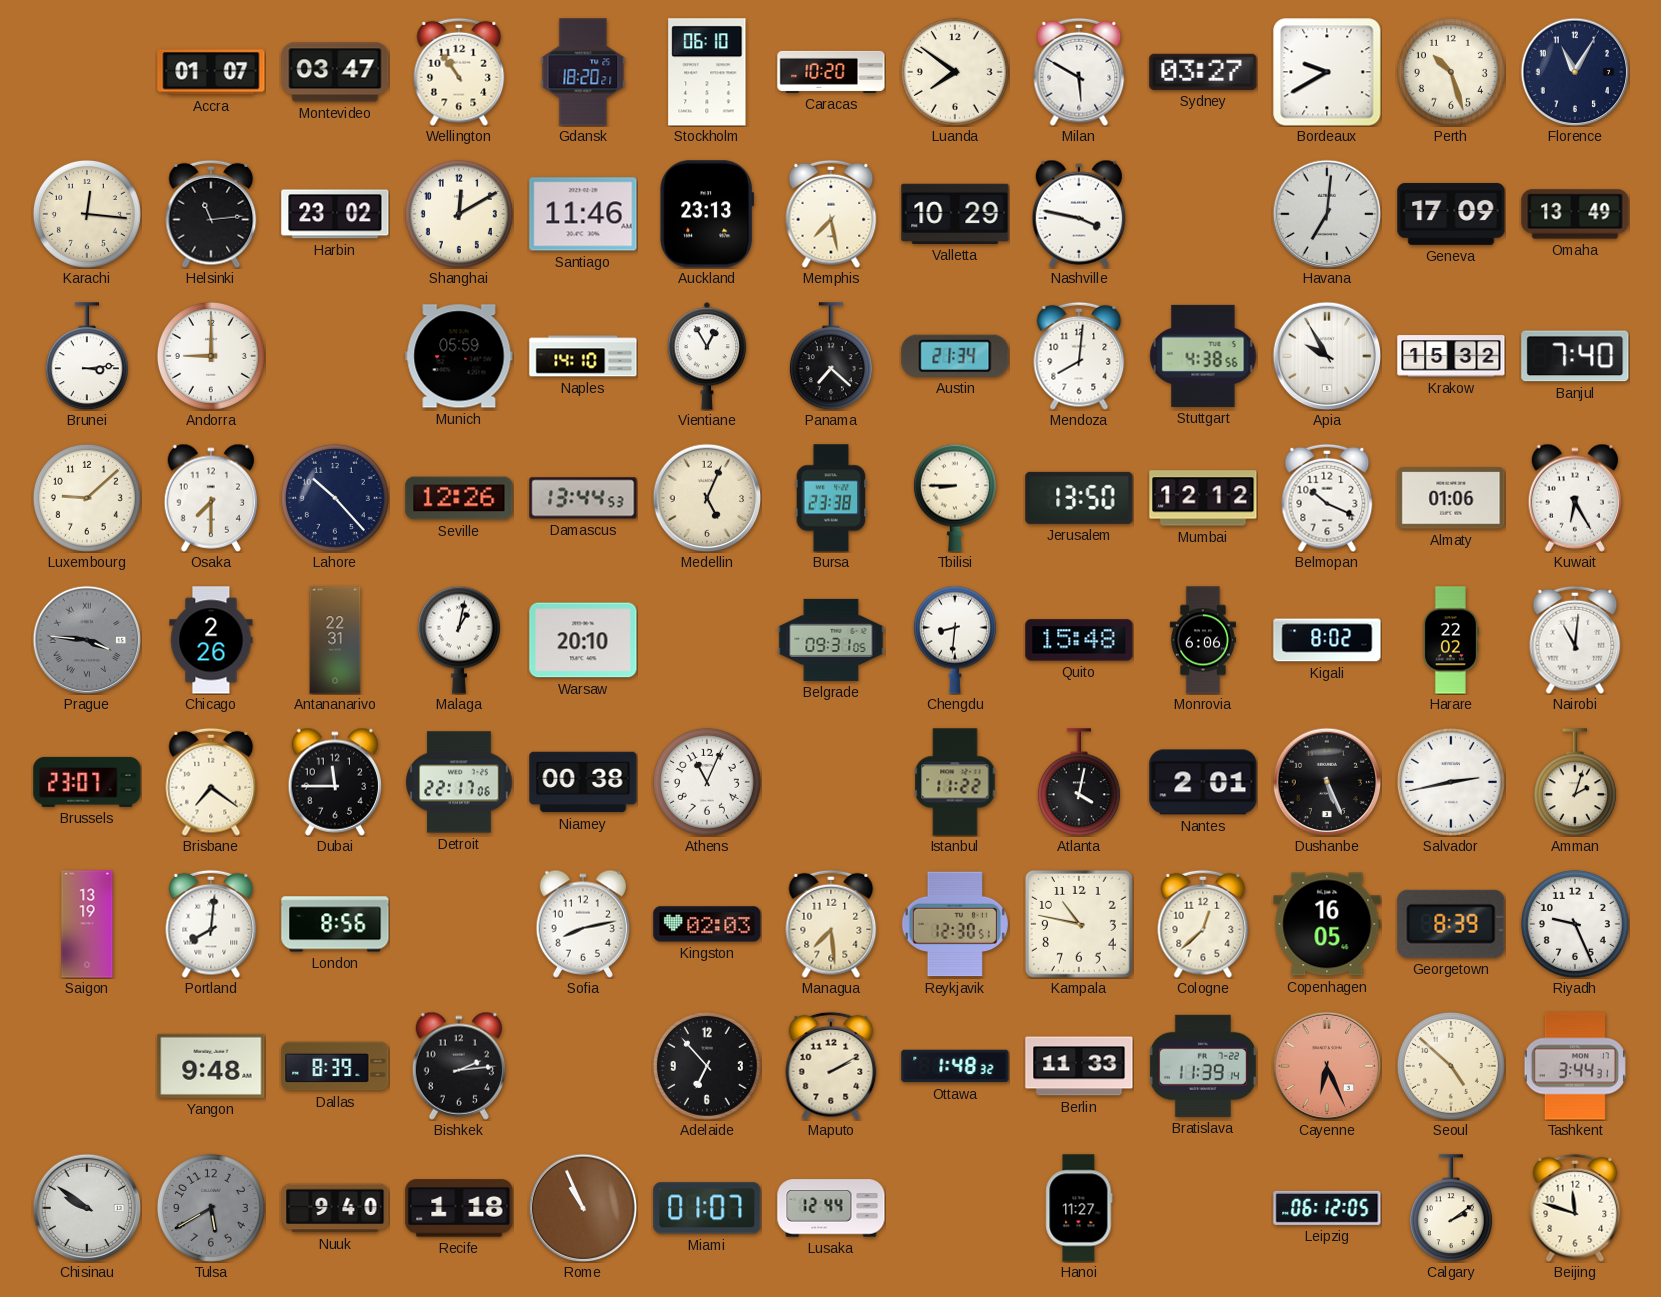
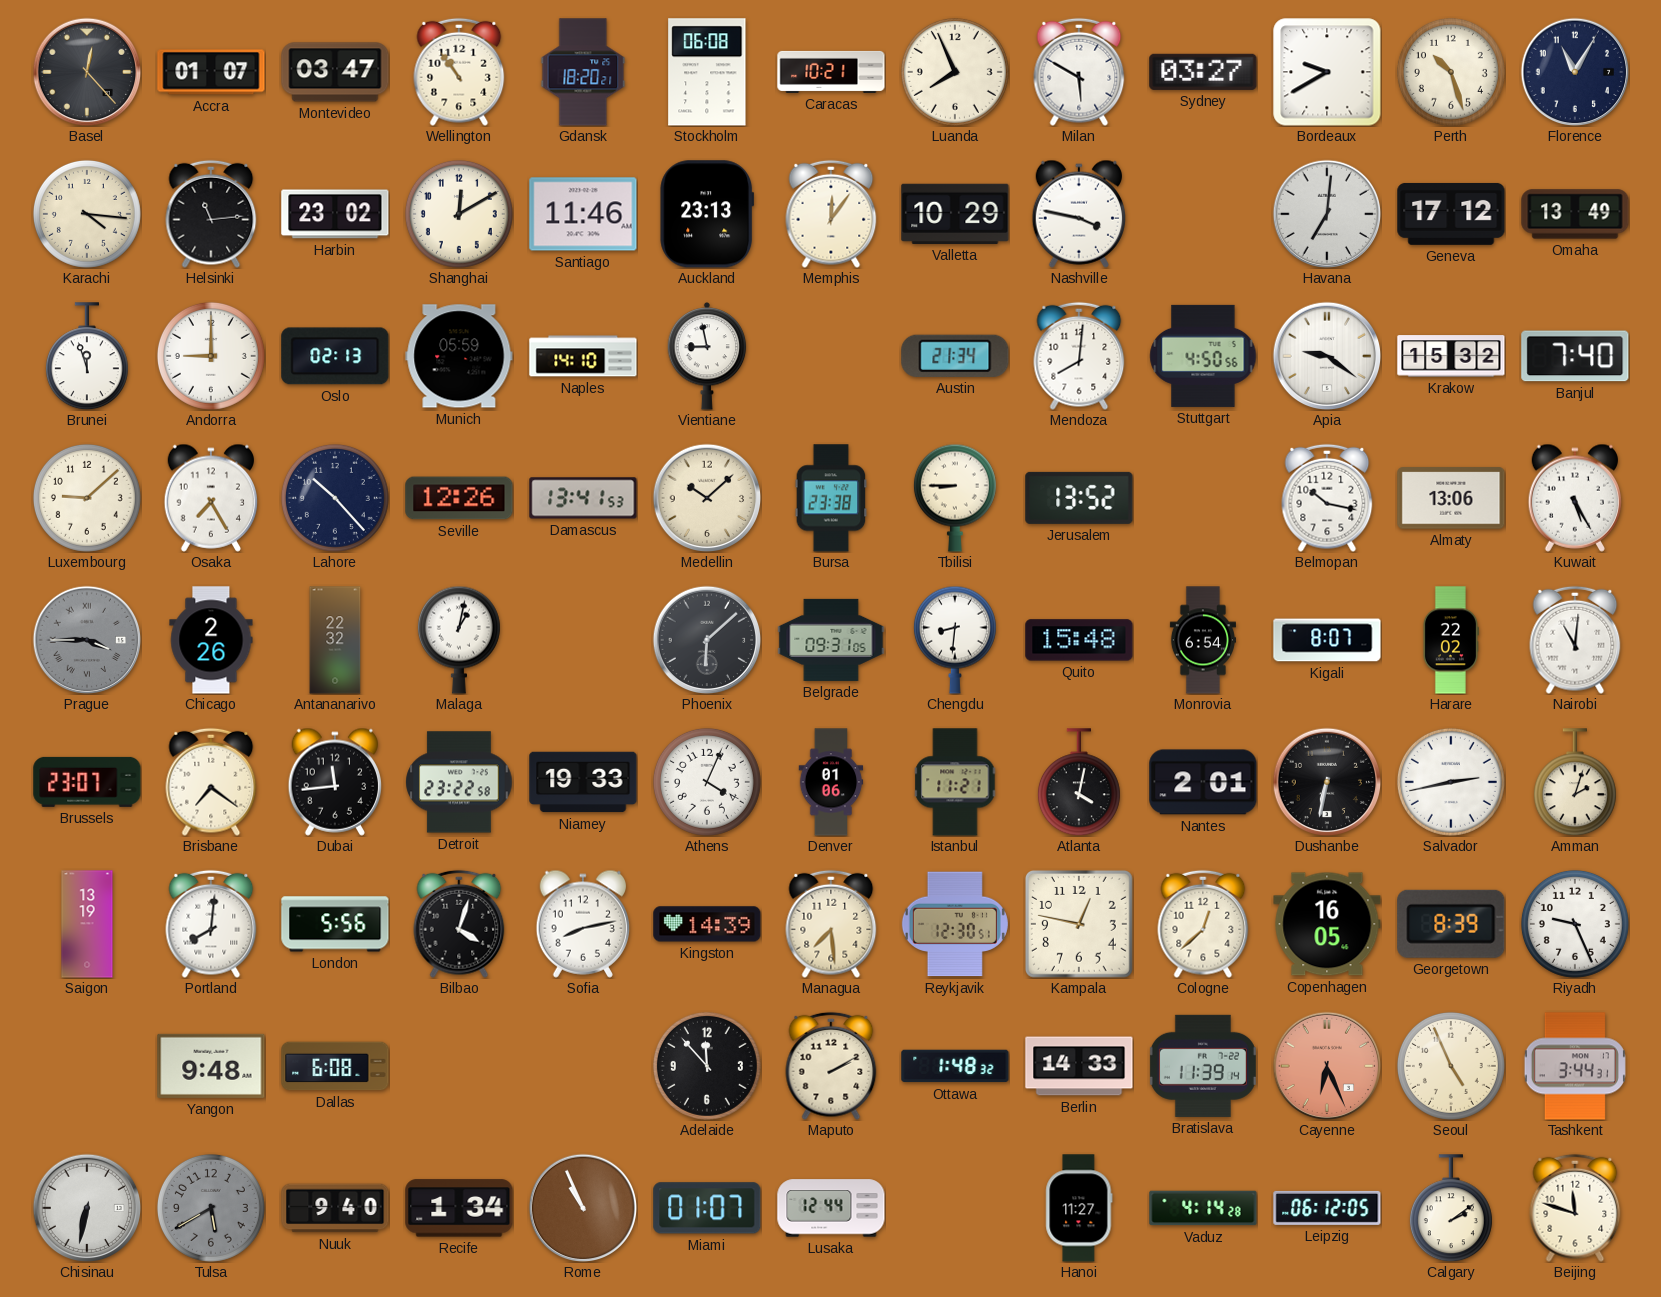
Basel: none -> 12:23
Stockholm: 06:10 -> 06:08
Caracas: 10:20 -> 10:21
Luanda: 7:51 -> 7:56
Karachi: 12:16 -> 4:16
Memphis: 7:28 -> 12:06
Geneva: 17:09 -> 17:12
Brunei: 3:14 -> 11:57
Oslo: none -> 02:13
Vientiane: 12:55 -> 8:58
Panama: 7:22 -> none
Stuttgart: 4:38 -> 4:50
Apia: 9:55 -> 9:21
Osaka: 7:30 -> 7:25
Damascus: 13:44 -> 13:41
Medellin: 5:04 -> 10:08
Jerusalem: 13:50 -> 13:52
Mumbai: 12:12 -> none
Belmopan: 10:19 -> 10:17
Almaty: 01:06 -> 13:06
Kuwait: 6:25 -> 5:25
Prague: 3:46 -> 3:45
Antananarivo: 22:31 -> 22:32
Warsaw: 20:10 -> none
Phoenix: none -> 6:08
Monrovia: 6:06 -> 6:54
Kigali: 8:02 -> 8:07
Dubai: 11:45 -> 11:44
Detroit: 22:17 -> 23:22
Niamey: 00:38 -> 19:33
Athens: 11:04 -> 4:04
Denver: none -> 01:06
Istanbul: 11:22 -> 11:21
Dushanbe: 5:26 -> 6:32
London: 8:56 -> 5:56
Bilbao: none -> 4:03
Kingston: 02:03 -> 14:39
Kampala: 10:47 -> 12:47
Dallas: 8:39 -> 6:08
Bishkek: 2:14 -> none
Adelaide: 6:53 -> 11:53
Berlin: 11:33 -> 14:33
Seoul: 4:52 -> 4:56
Chisinau: 9:51 -> 6:32
Recife: 1:18 -> 1:34
Vaduz: none -> 4:14
